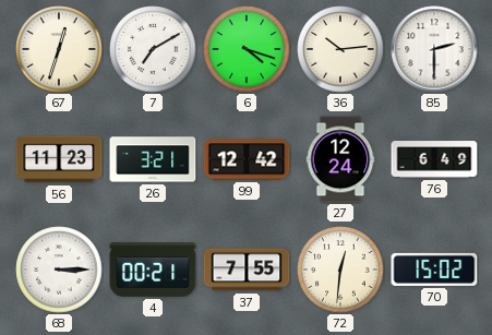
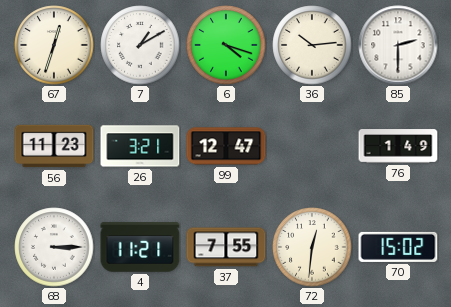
7: 7:10 -> 1:10
99: 12:42 -> 12:47
27: 12:24 -> none
76: 6:49 -> 1:49
4: 00:21 -> 11:21
